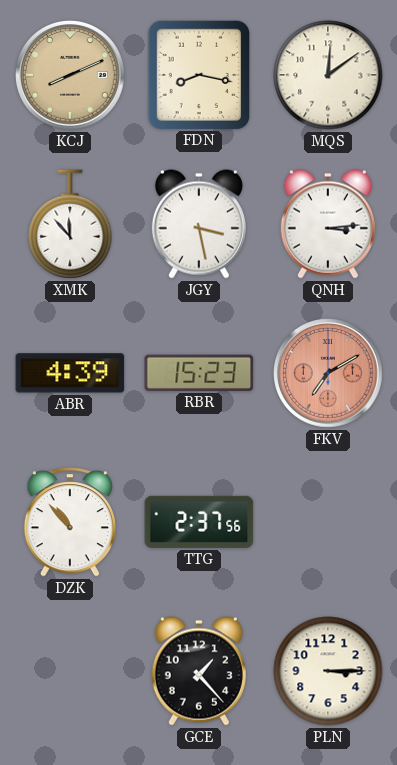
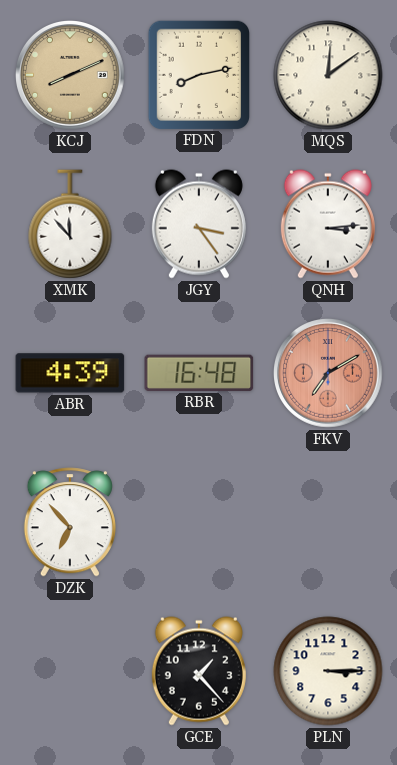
FDN: 8:17 -> 8:13
JGY: 3:28 -> 3:24
RBR: 15:23 -> 16:48
DZK: 10:53 -> 6:53
TTG: 2:37 -> none
